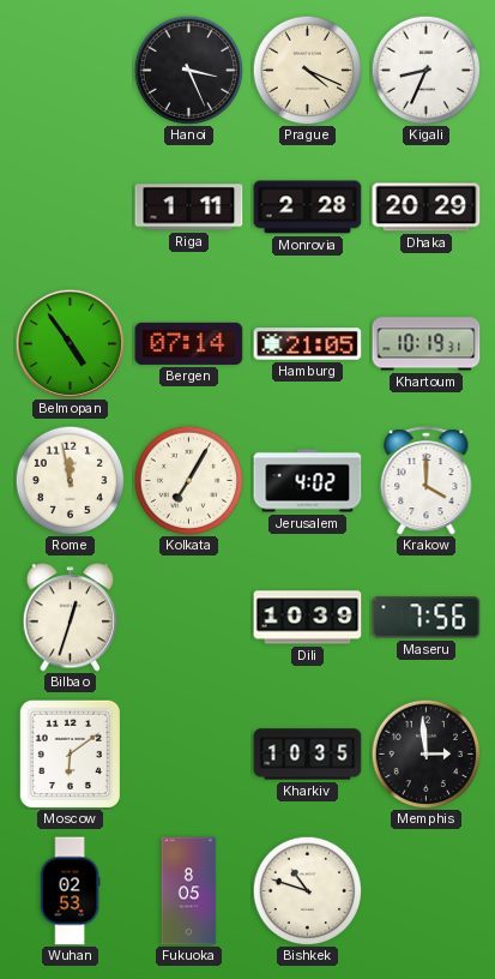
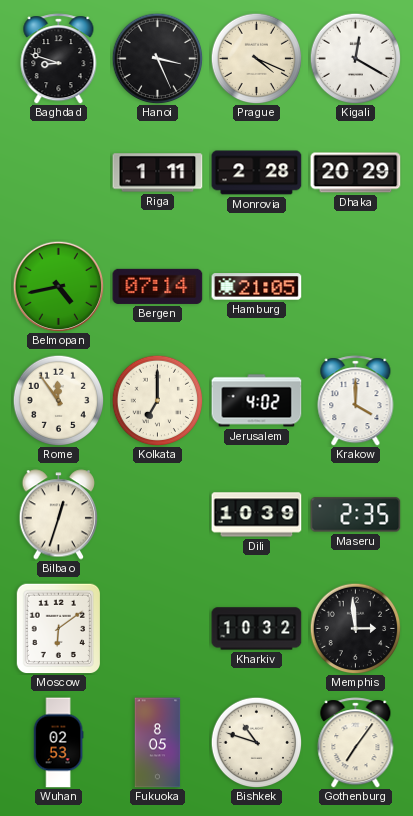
Baghdad: none -> 8:48
Kigali: 8:34 -> 12:20
Belmopan: 4:54 -> 4:43
Khartoum: 10:19 -> none
Rome: 11:58 -> 11:54
Kolkata: 7:05 -> 7:00
Maseru: 7:56 -> 2:35
Kharkiv: 10:35 -> 10:32
Gothenburg: none -> 7:06
